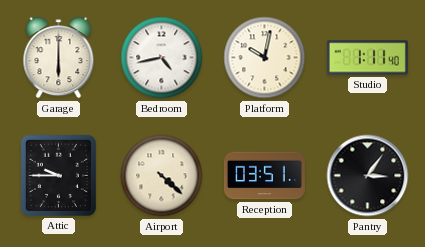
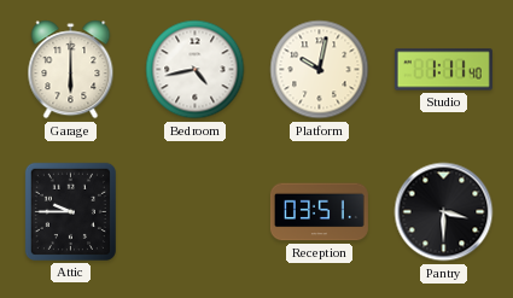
Airport: 4:22 -> none
Pantry: 3:06 -> 3:30
